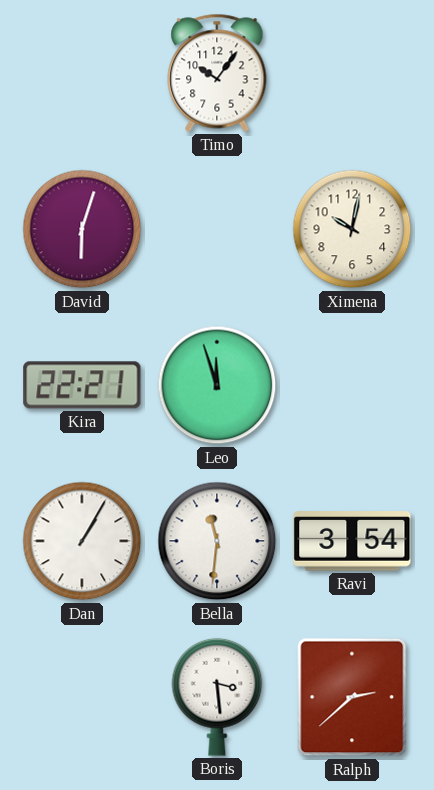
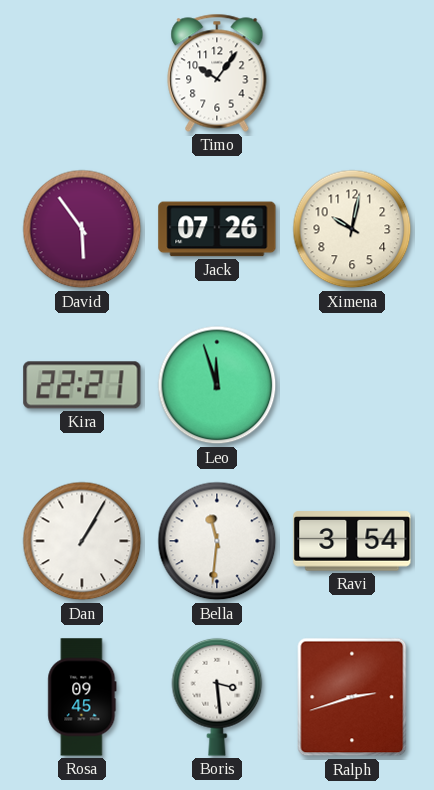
David: 6:03 -> 5:54
Jack: none -> 07:26
Rosa: none -> 09:45
Ralph: 2:38 -> 2:42
